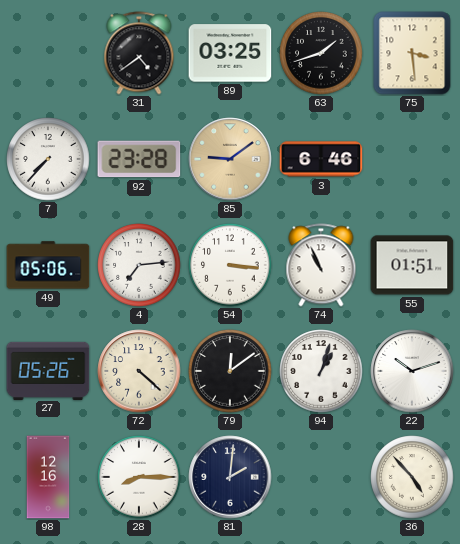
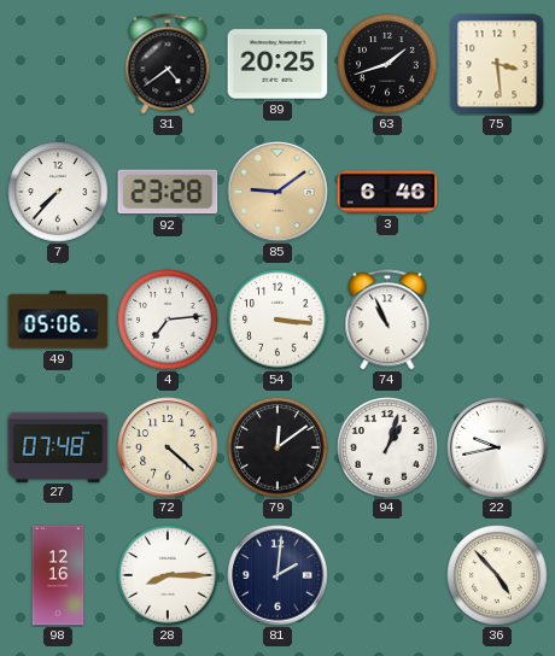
89: 03:25 -> 20:25
55: 01:51 -> none
27: 05:26 -> 07:48
22: 10:12 -> 9:43
